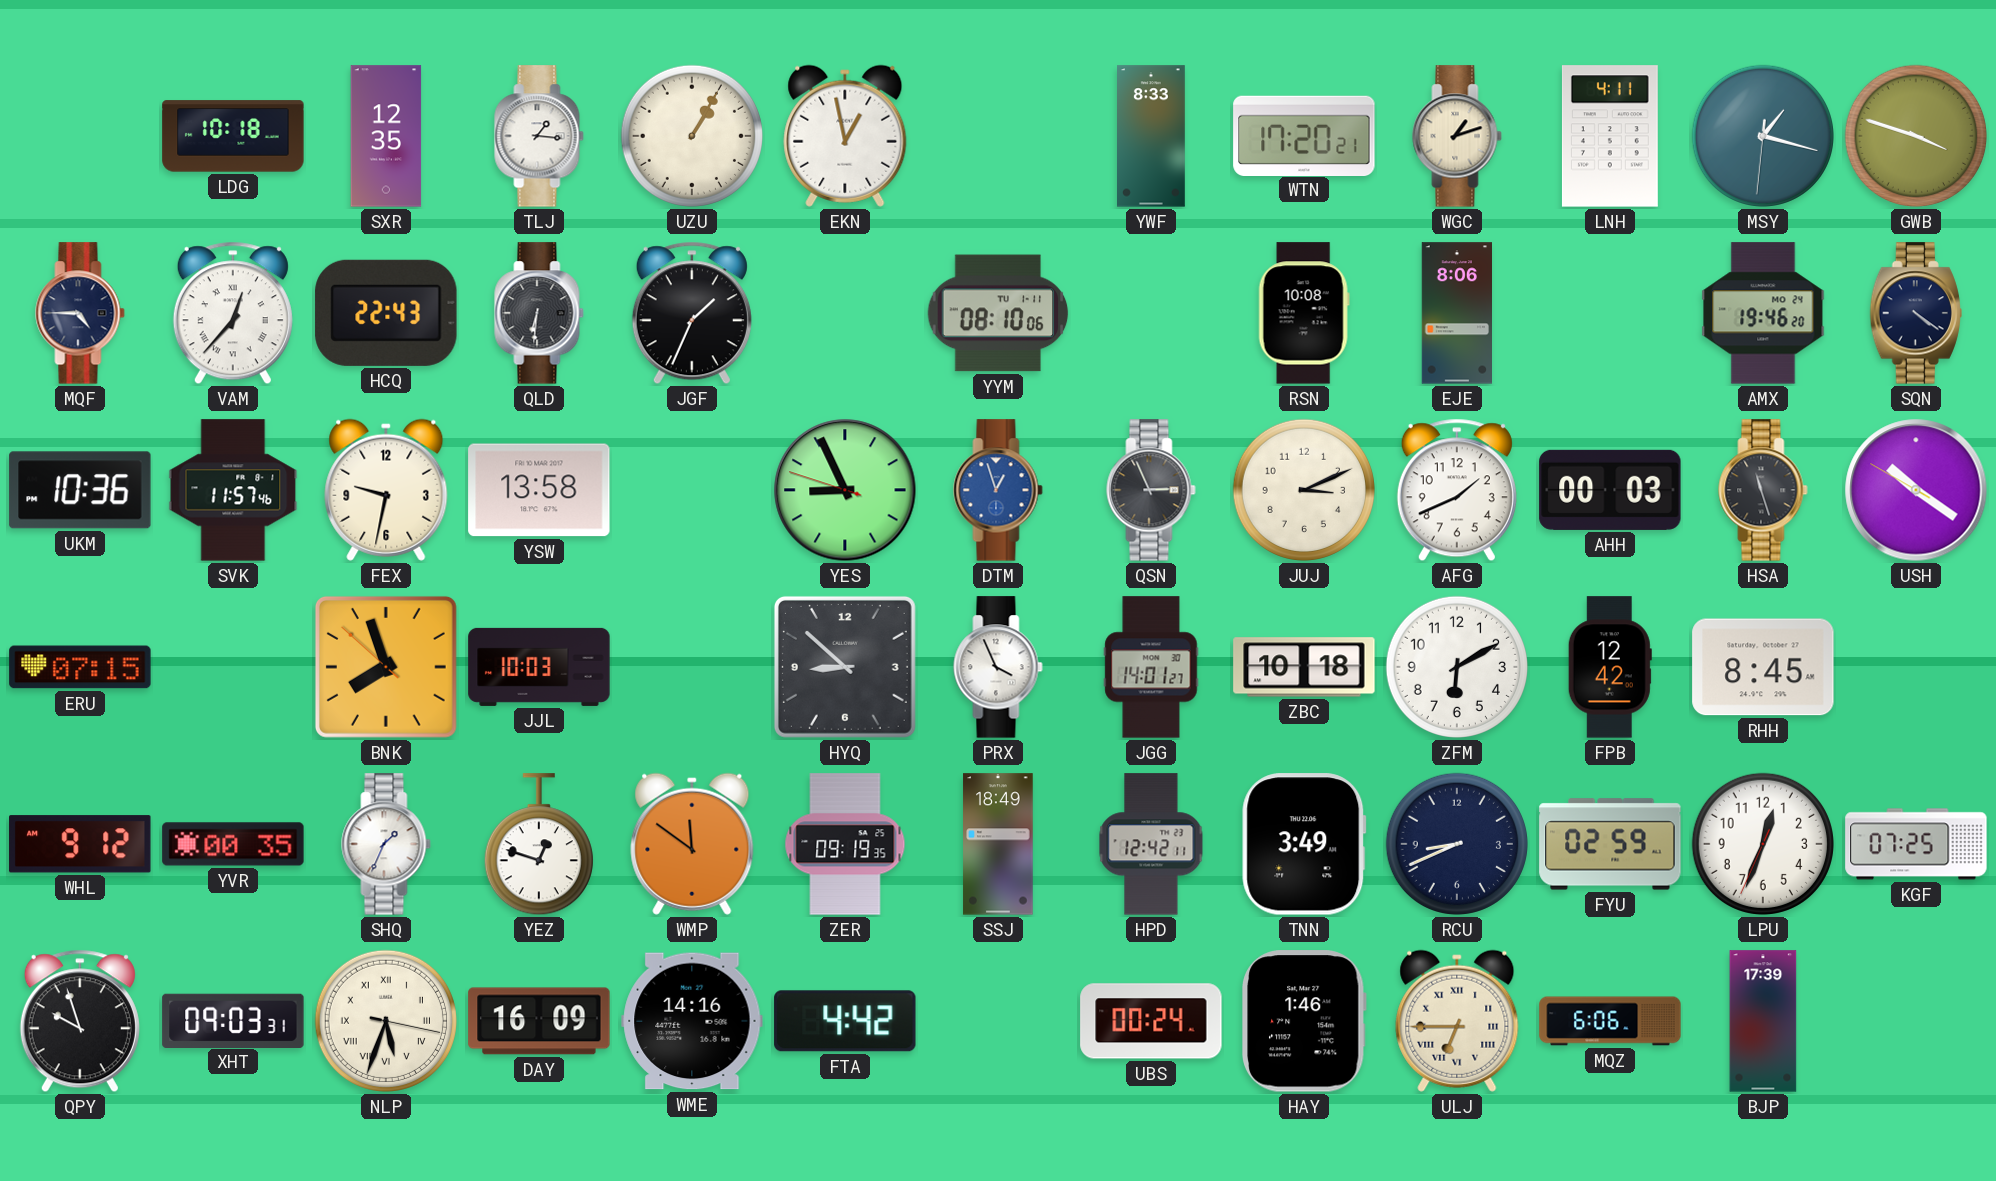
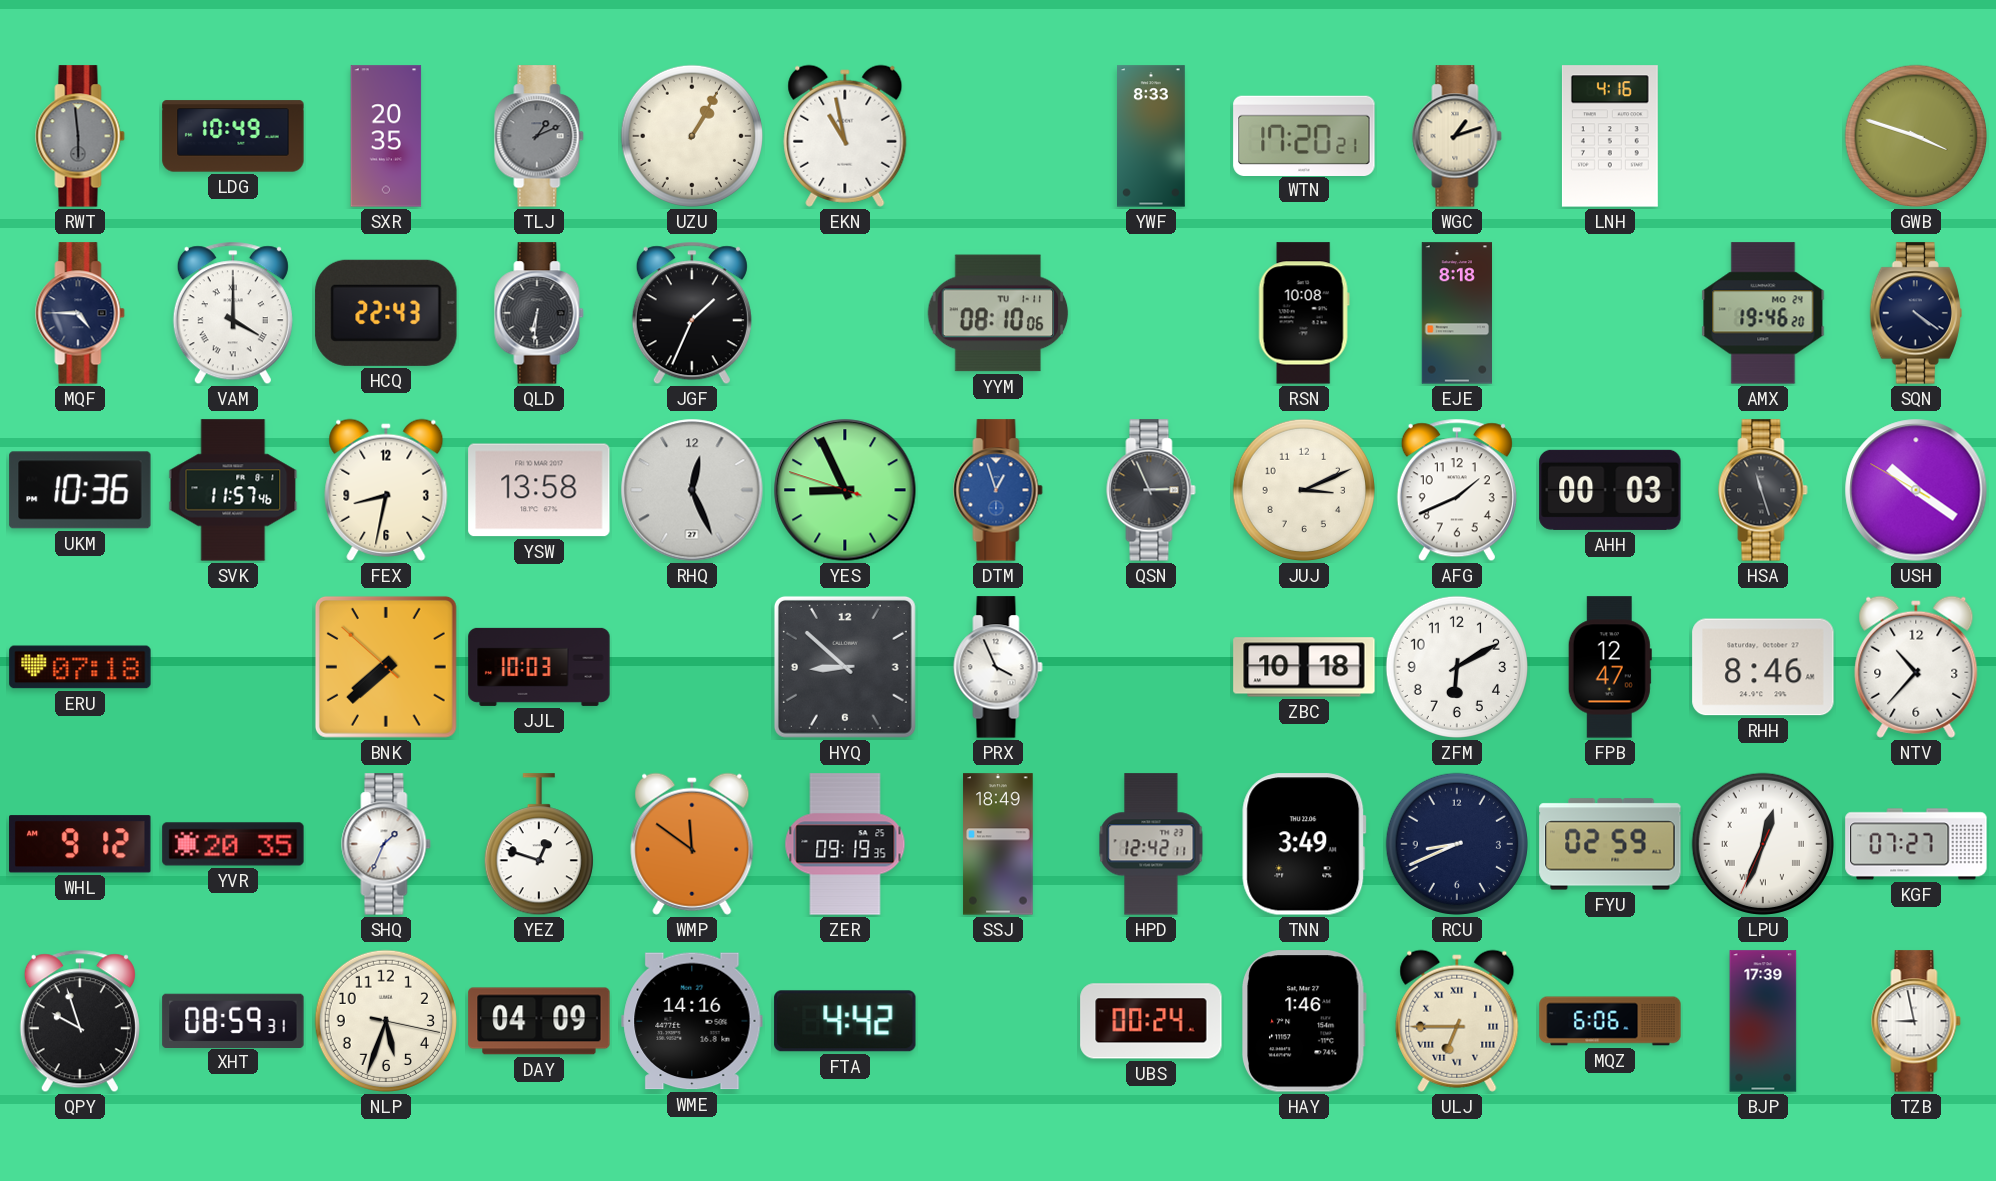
RWT: none -> 5:59
LDG: 10:18 -> 10:49
SXR: 12:35 -> 20:35
TLJ: 1:16 -> 1:11
TLJ dial: white -> grey
EKN: 12:58 -> 10:58
LNH: 4:11 -> 4:16
MSY: 1:17 -> none
VAM: 12:37 -> 4:00
EJE: 8:06 -> 8:18
FEX: 9:32 -> 8:32
RHQ: none -> 12:26
ERU: 07:15 -> 07:18
BNK: 7:56 -> 7:37
JGG: 14:01 -> none
FPB: 12:42 -> 12:47
RHH: 8:45 -> 8:46
NTV: none -> 10:37
YVR: 00:35 -> 20:35
LPU numerals: Arabic -> Roman
KGF: 07:25 -> 07:27
XHT: 09:03 -> 08:59
NLP numerals: Roman -> Arabic
DAY: 16:09 -> 04:09
TZB: none -> 8:58
